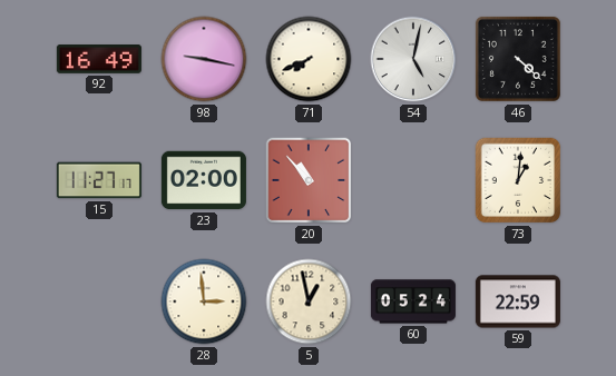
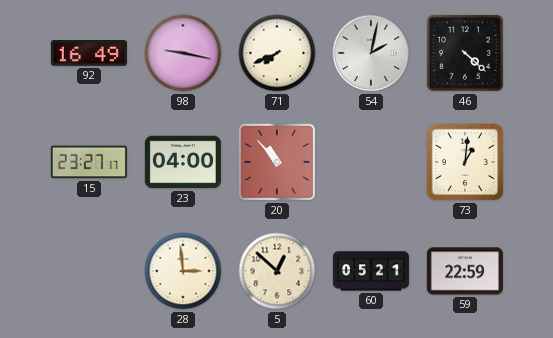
54: 5:02 -> 2:02
15: 11:27 -> 23:27
23: 02:00 -> 04:00
5: 12:58 -> 12:52
60: 05:24 -> 05:21
